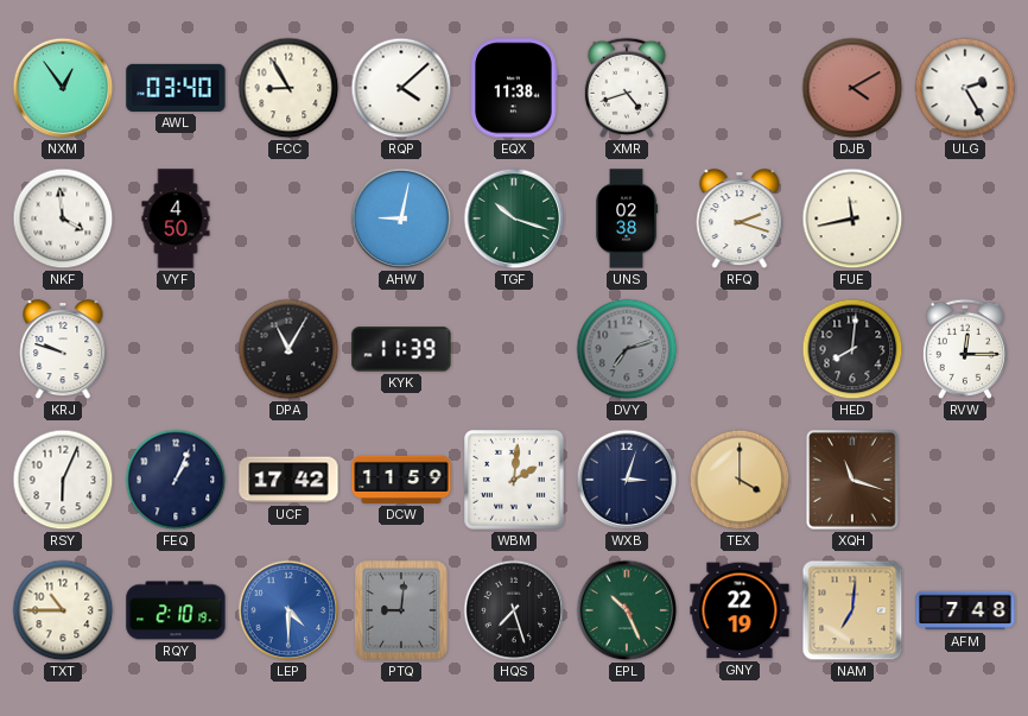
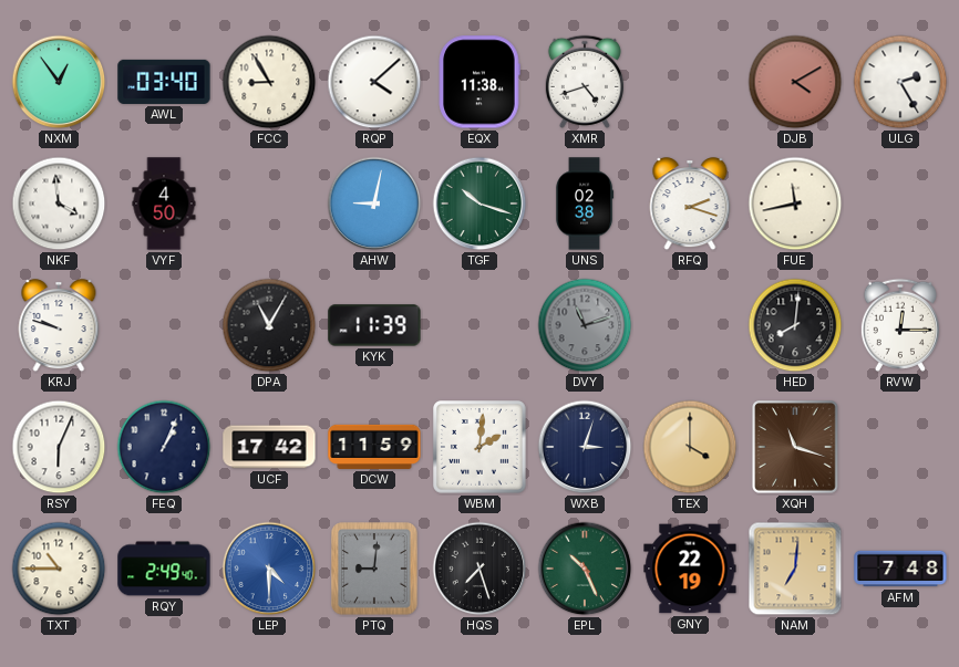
DVY: 7:12 -> 11:12
RQY: 2:10 -> 2:49
